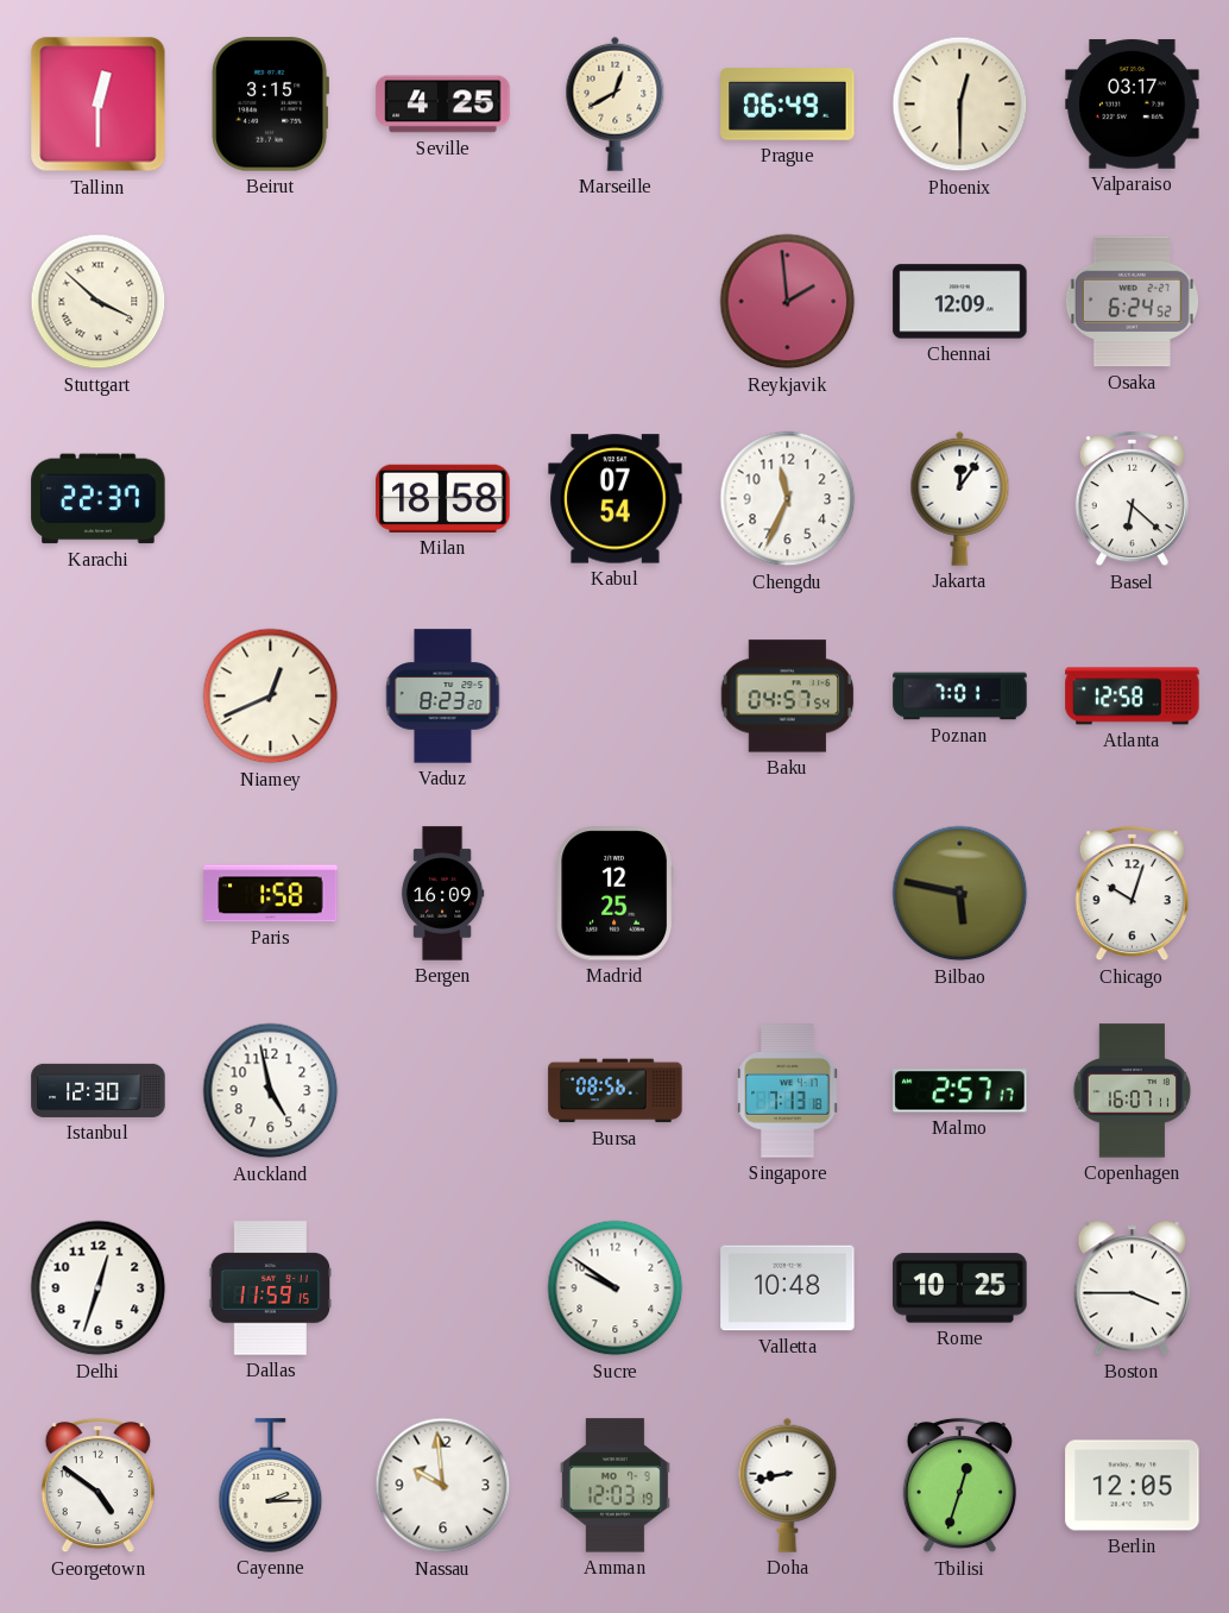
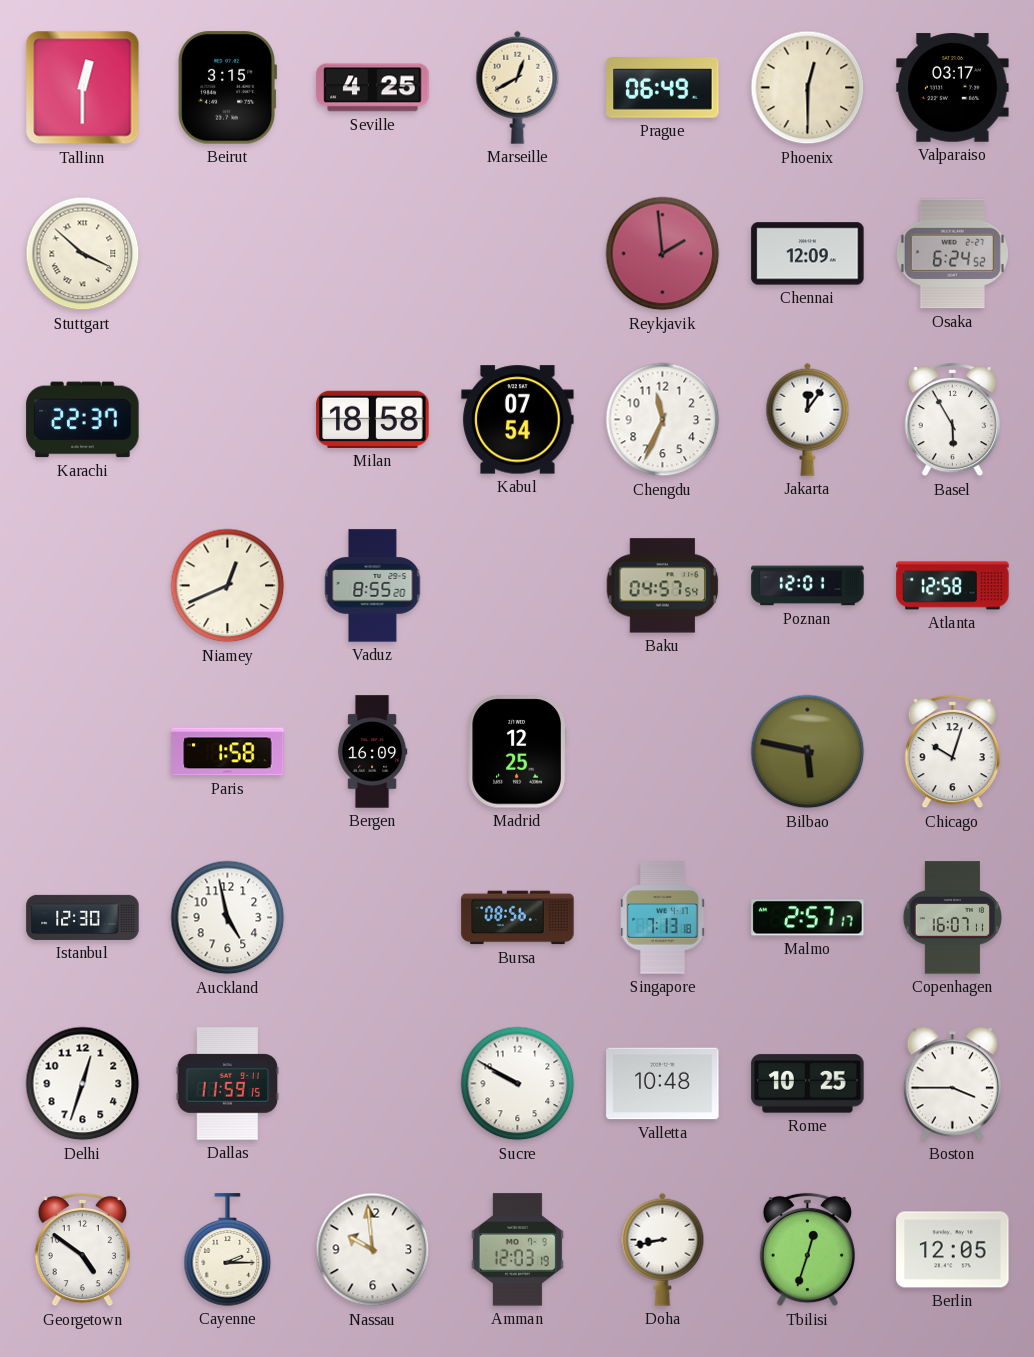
Basel: 6:22 -> 5:55
Vaduz: 8:23 -> 8:55
Poznan: 7:01 -> 12:01
Sucre: 9:51 -> 9:50
